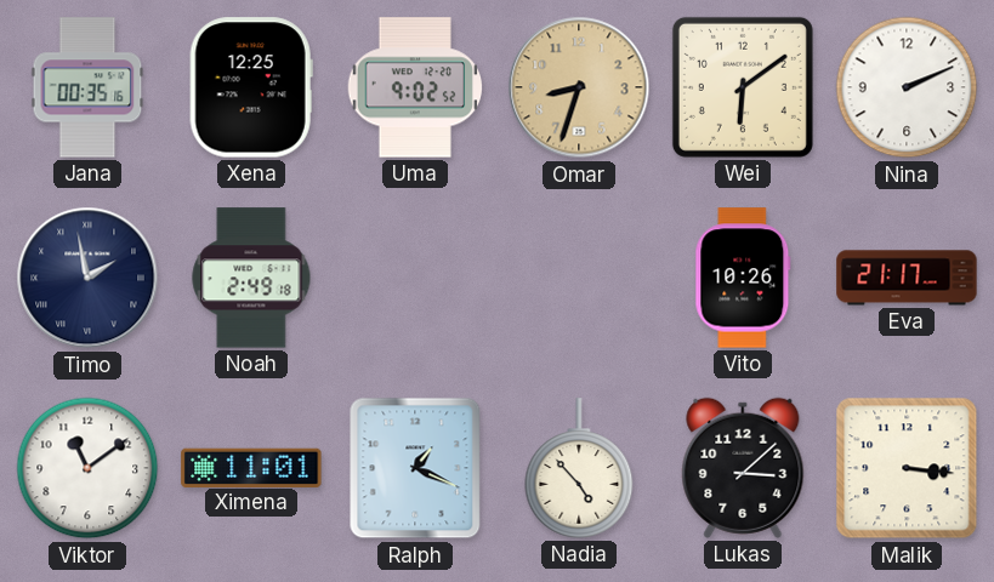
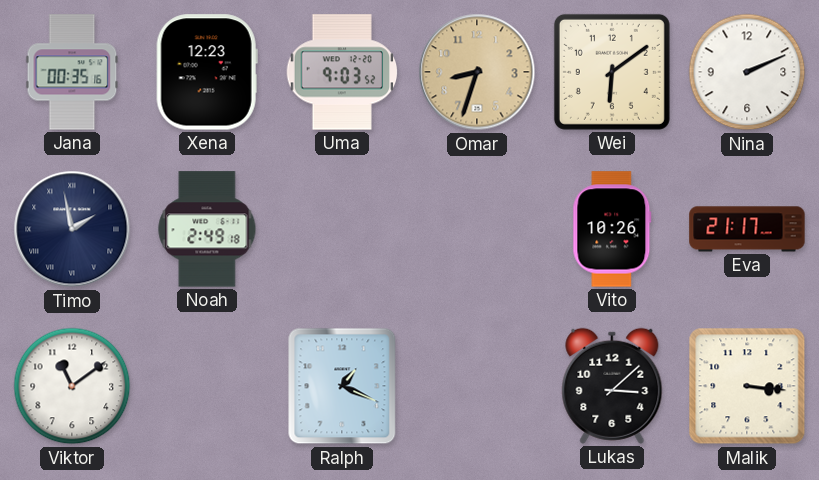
Xena: 12:25 -> 12:23
Uma: 9:02 -> 9:03
Ximena: 11:01 -> none
Nadia: 4:53 -> none
